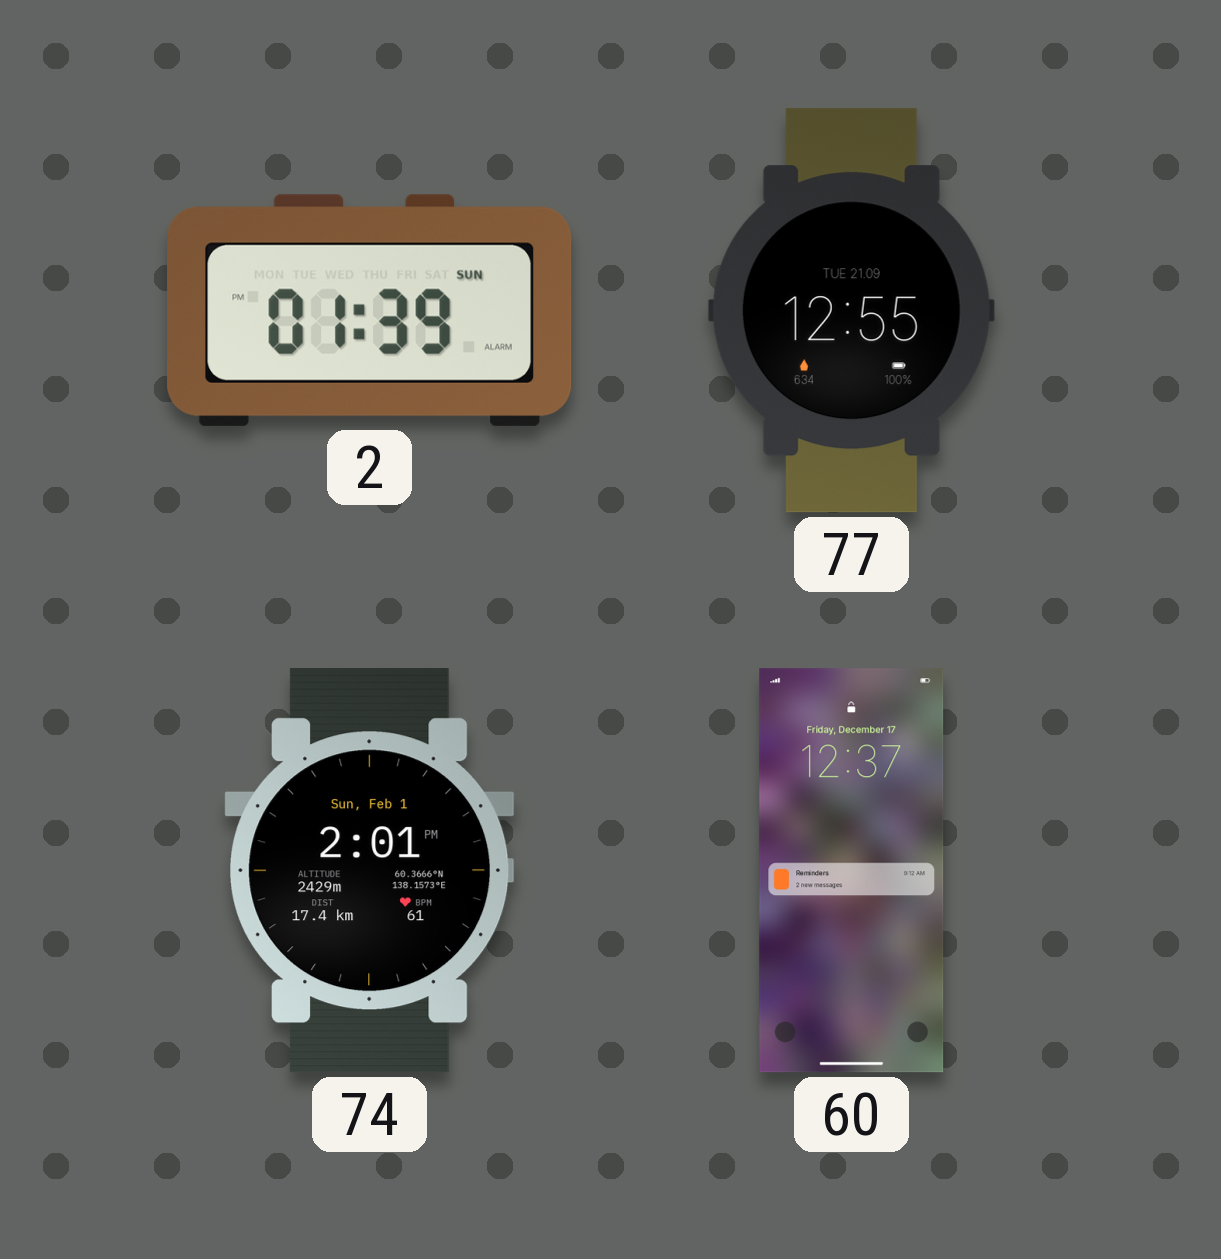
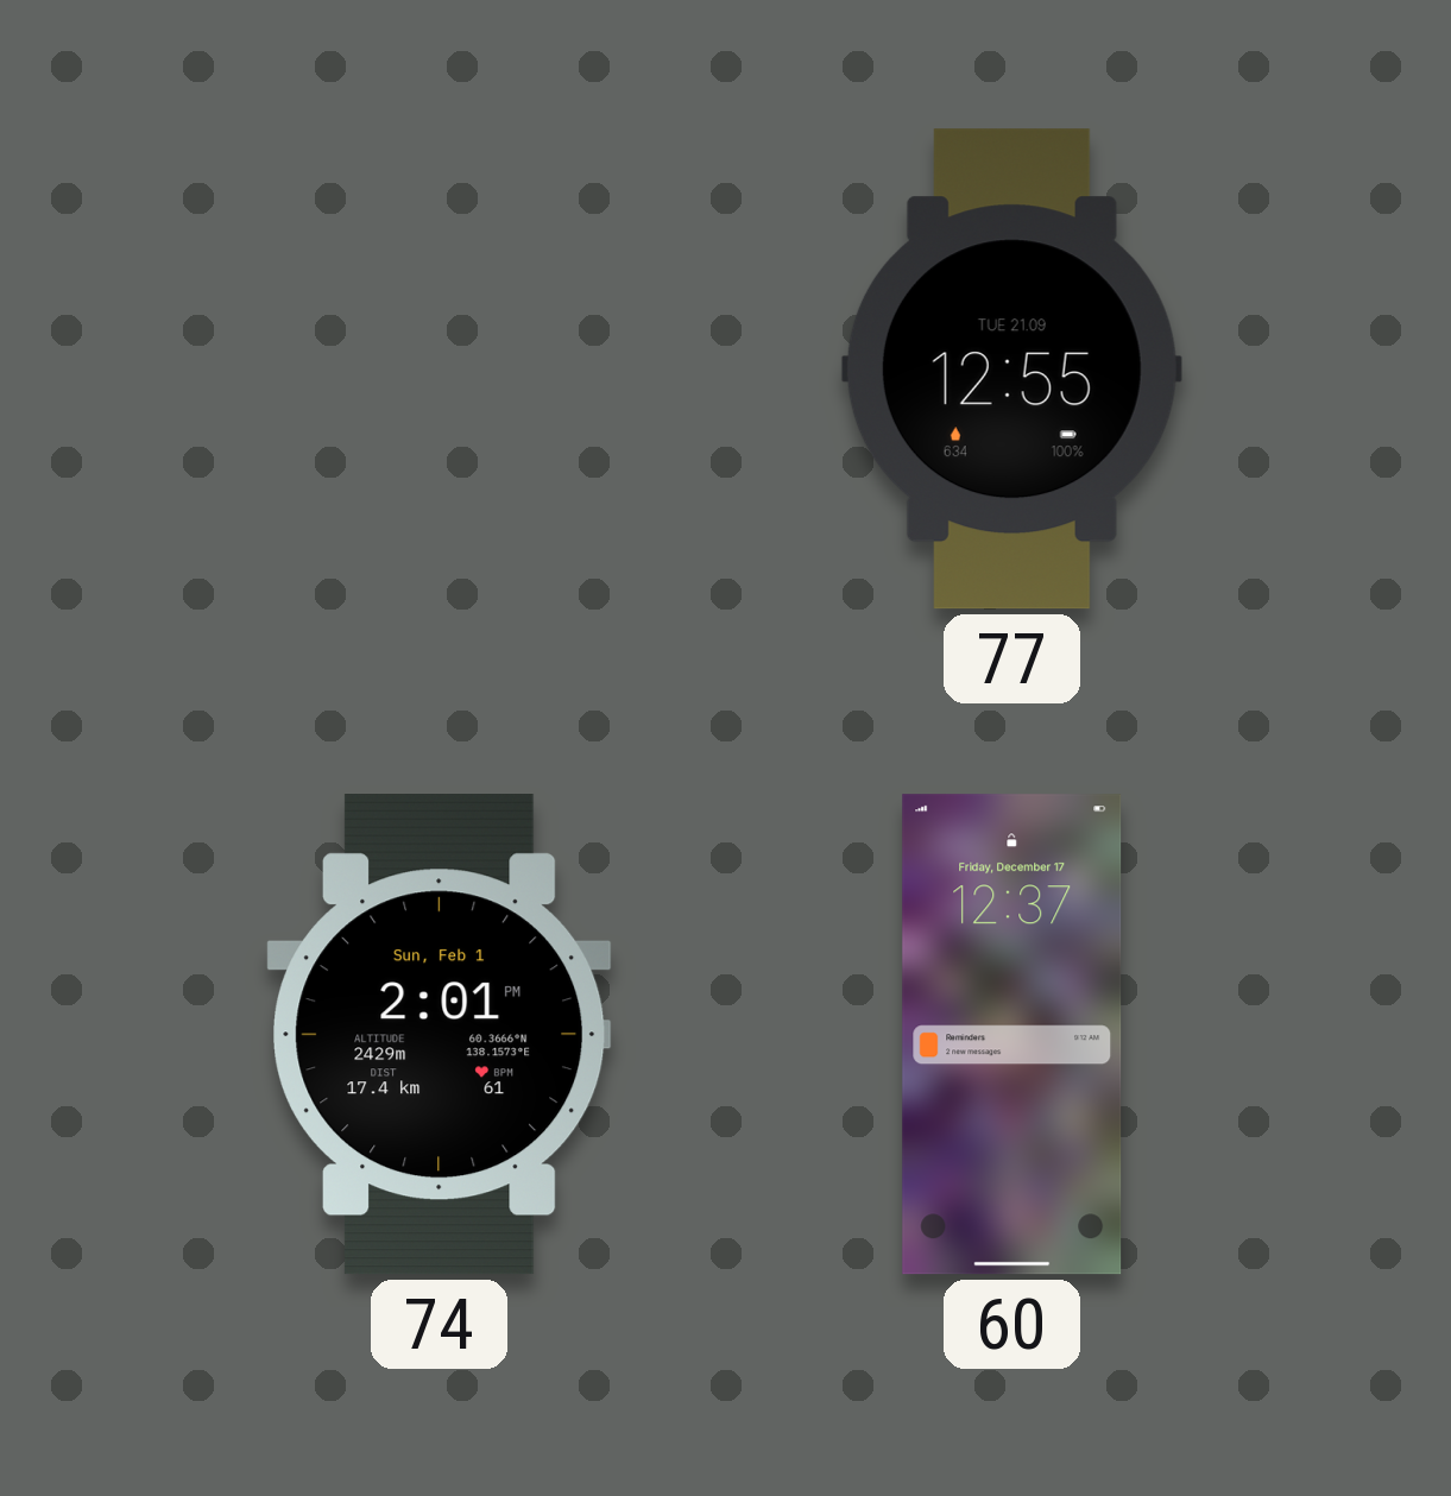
2: 01:39 -> none
